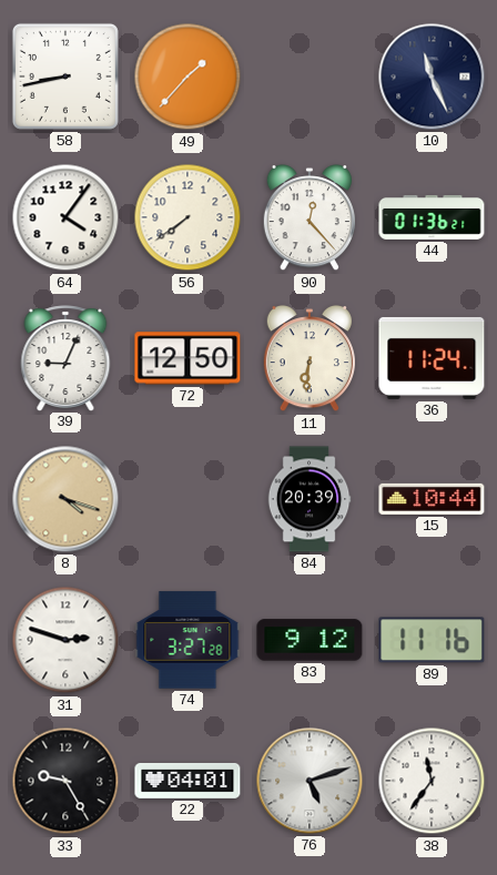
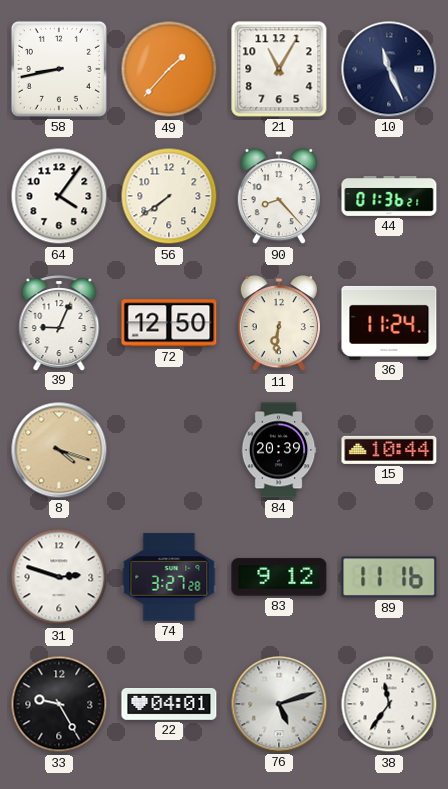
21: none -> 11:05
90: 12:23 -> 8:23
